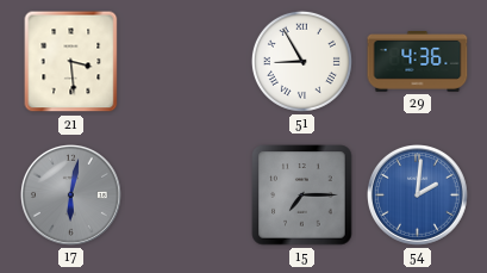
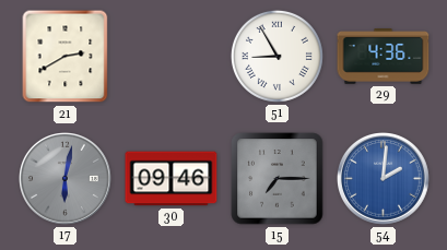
21: 3:29 -> 2:40
30: none -> 09:46
